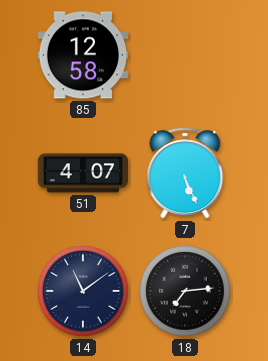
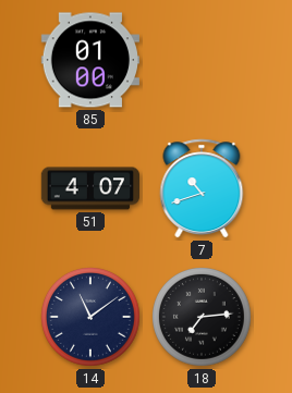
85: 12:58 -> 01:00
7: 5:26 -> 10:42
